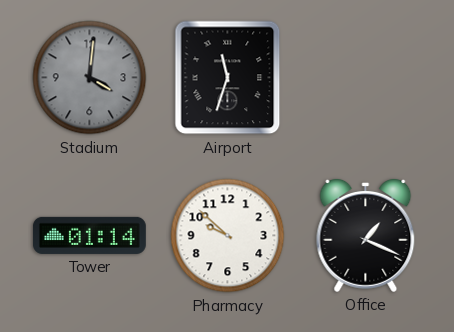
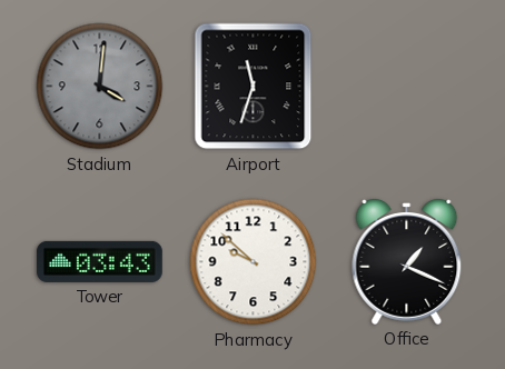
Tower: 01:14 -> 03:43
